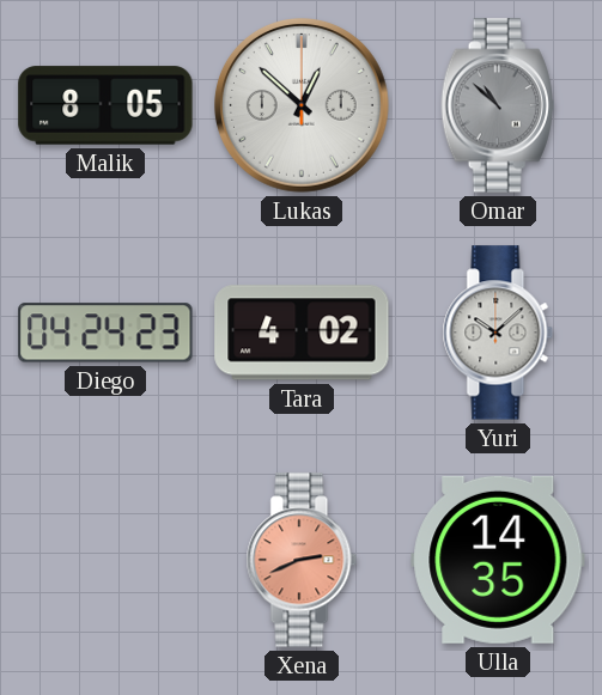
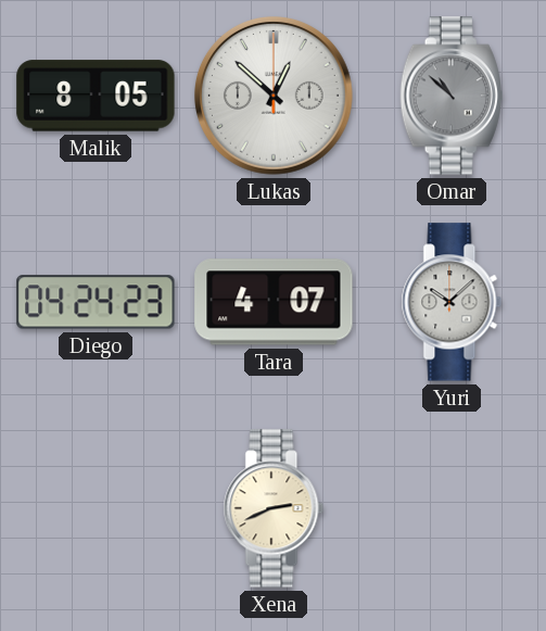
Tara: 4:02 -> 4:07
Xena dial: salmon -> cream
Ulla: 14:35 -> none
